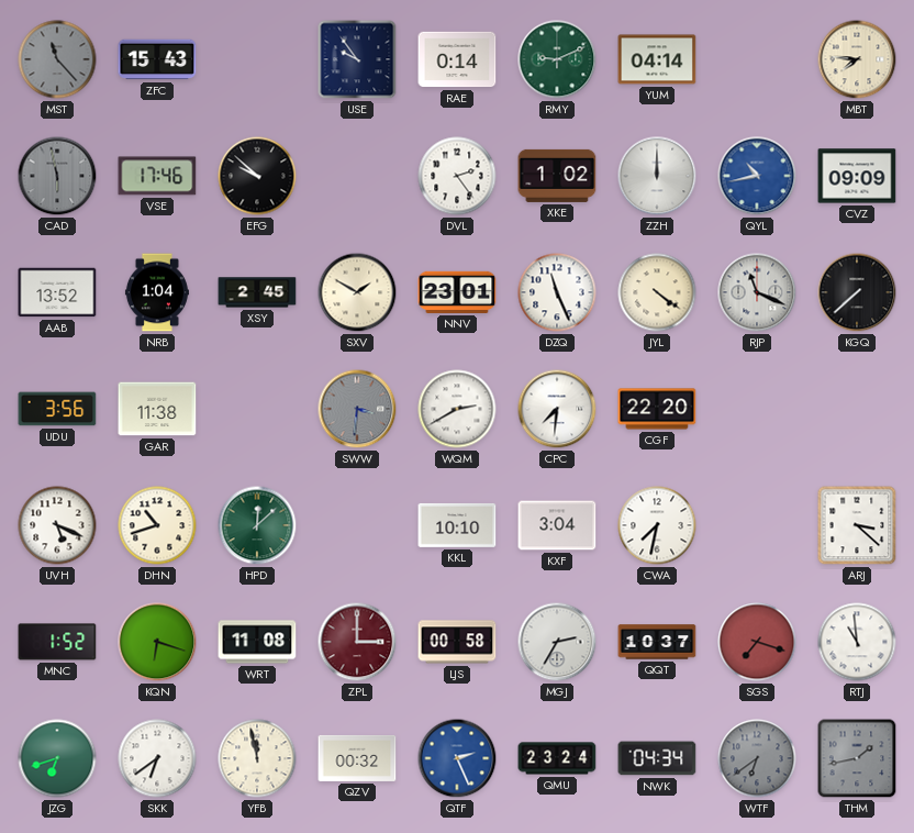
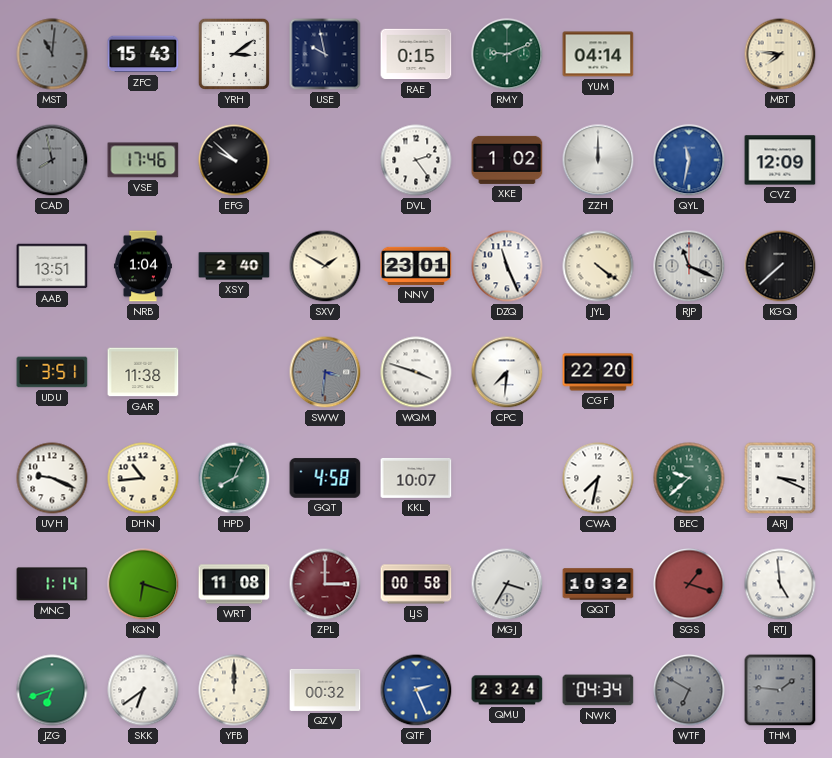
MST: 11:23 -> 11:01
YRH: none -> 3:09
USE: 9:54 -> 9:58
RAE: 0:14 -> 0:15
CAD: 5:58 -> 7:58
QYL: 10:43 -> 11:32
CVZ: 09:09 -> 12:09
AAB: 13:52 -> 13:51
XSY: 2:45 -> 2:40
UDU: 3:56 -> 3:51
WQM: 2:40 -> 3:48
UVH: 5:19 -> 9:19
DHN: 10:42 -> 10:44
HPD: 12:08 -> 8:04
GQT: none -> 4:58
KKL: 10:10 -> 10:07
KXF: 3:04 -> none
BEC: none -> 9:38
ARJ: 3:22 -> 3:19
MNC: 1:52 -> 1:14
MGJ: 2:35 -> 3:35
QQT: 10:37 -> 10:32
SGS: 7:18 -> 1:18
RTJ: 10:59 -> 4:59
YFB: 11:58 -> 12:00
WTF: 6:39 -> 6:50
THM: 1:43 -> 1:46
